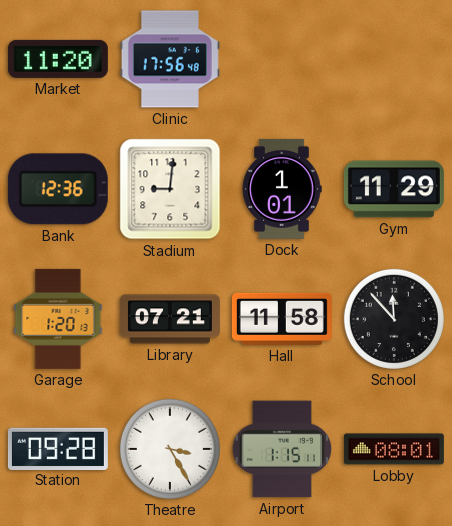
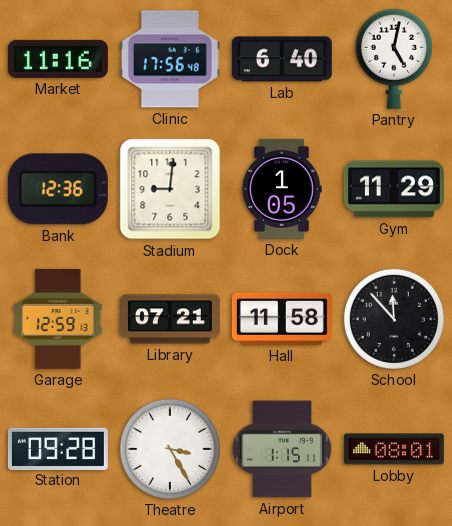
Market: 11:20 -> 11:16
Lab: none -> 6:40
Pantry: none -> 5:02
Dock: 1:01 -> 1:05
Garage: 1:20 -> 12:59
